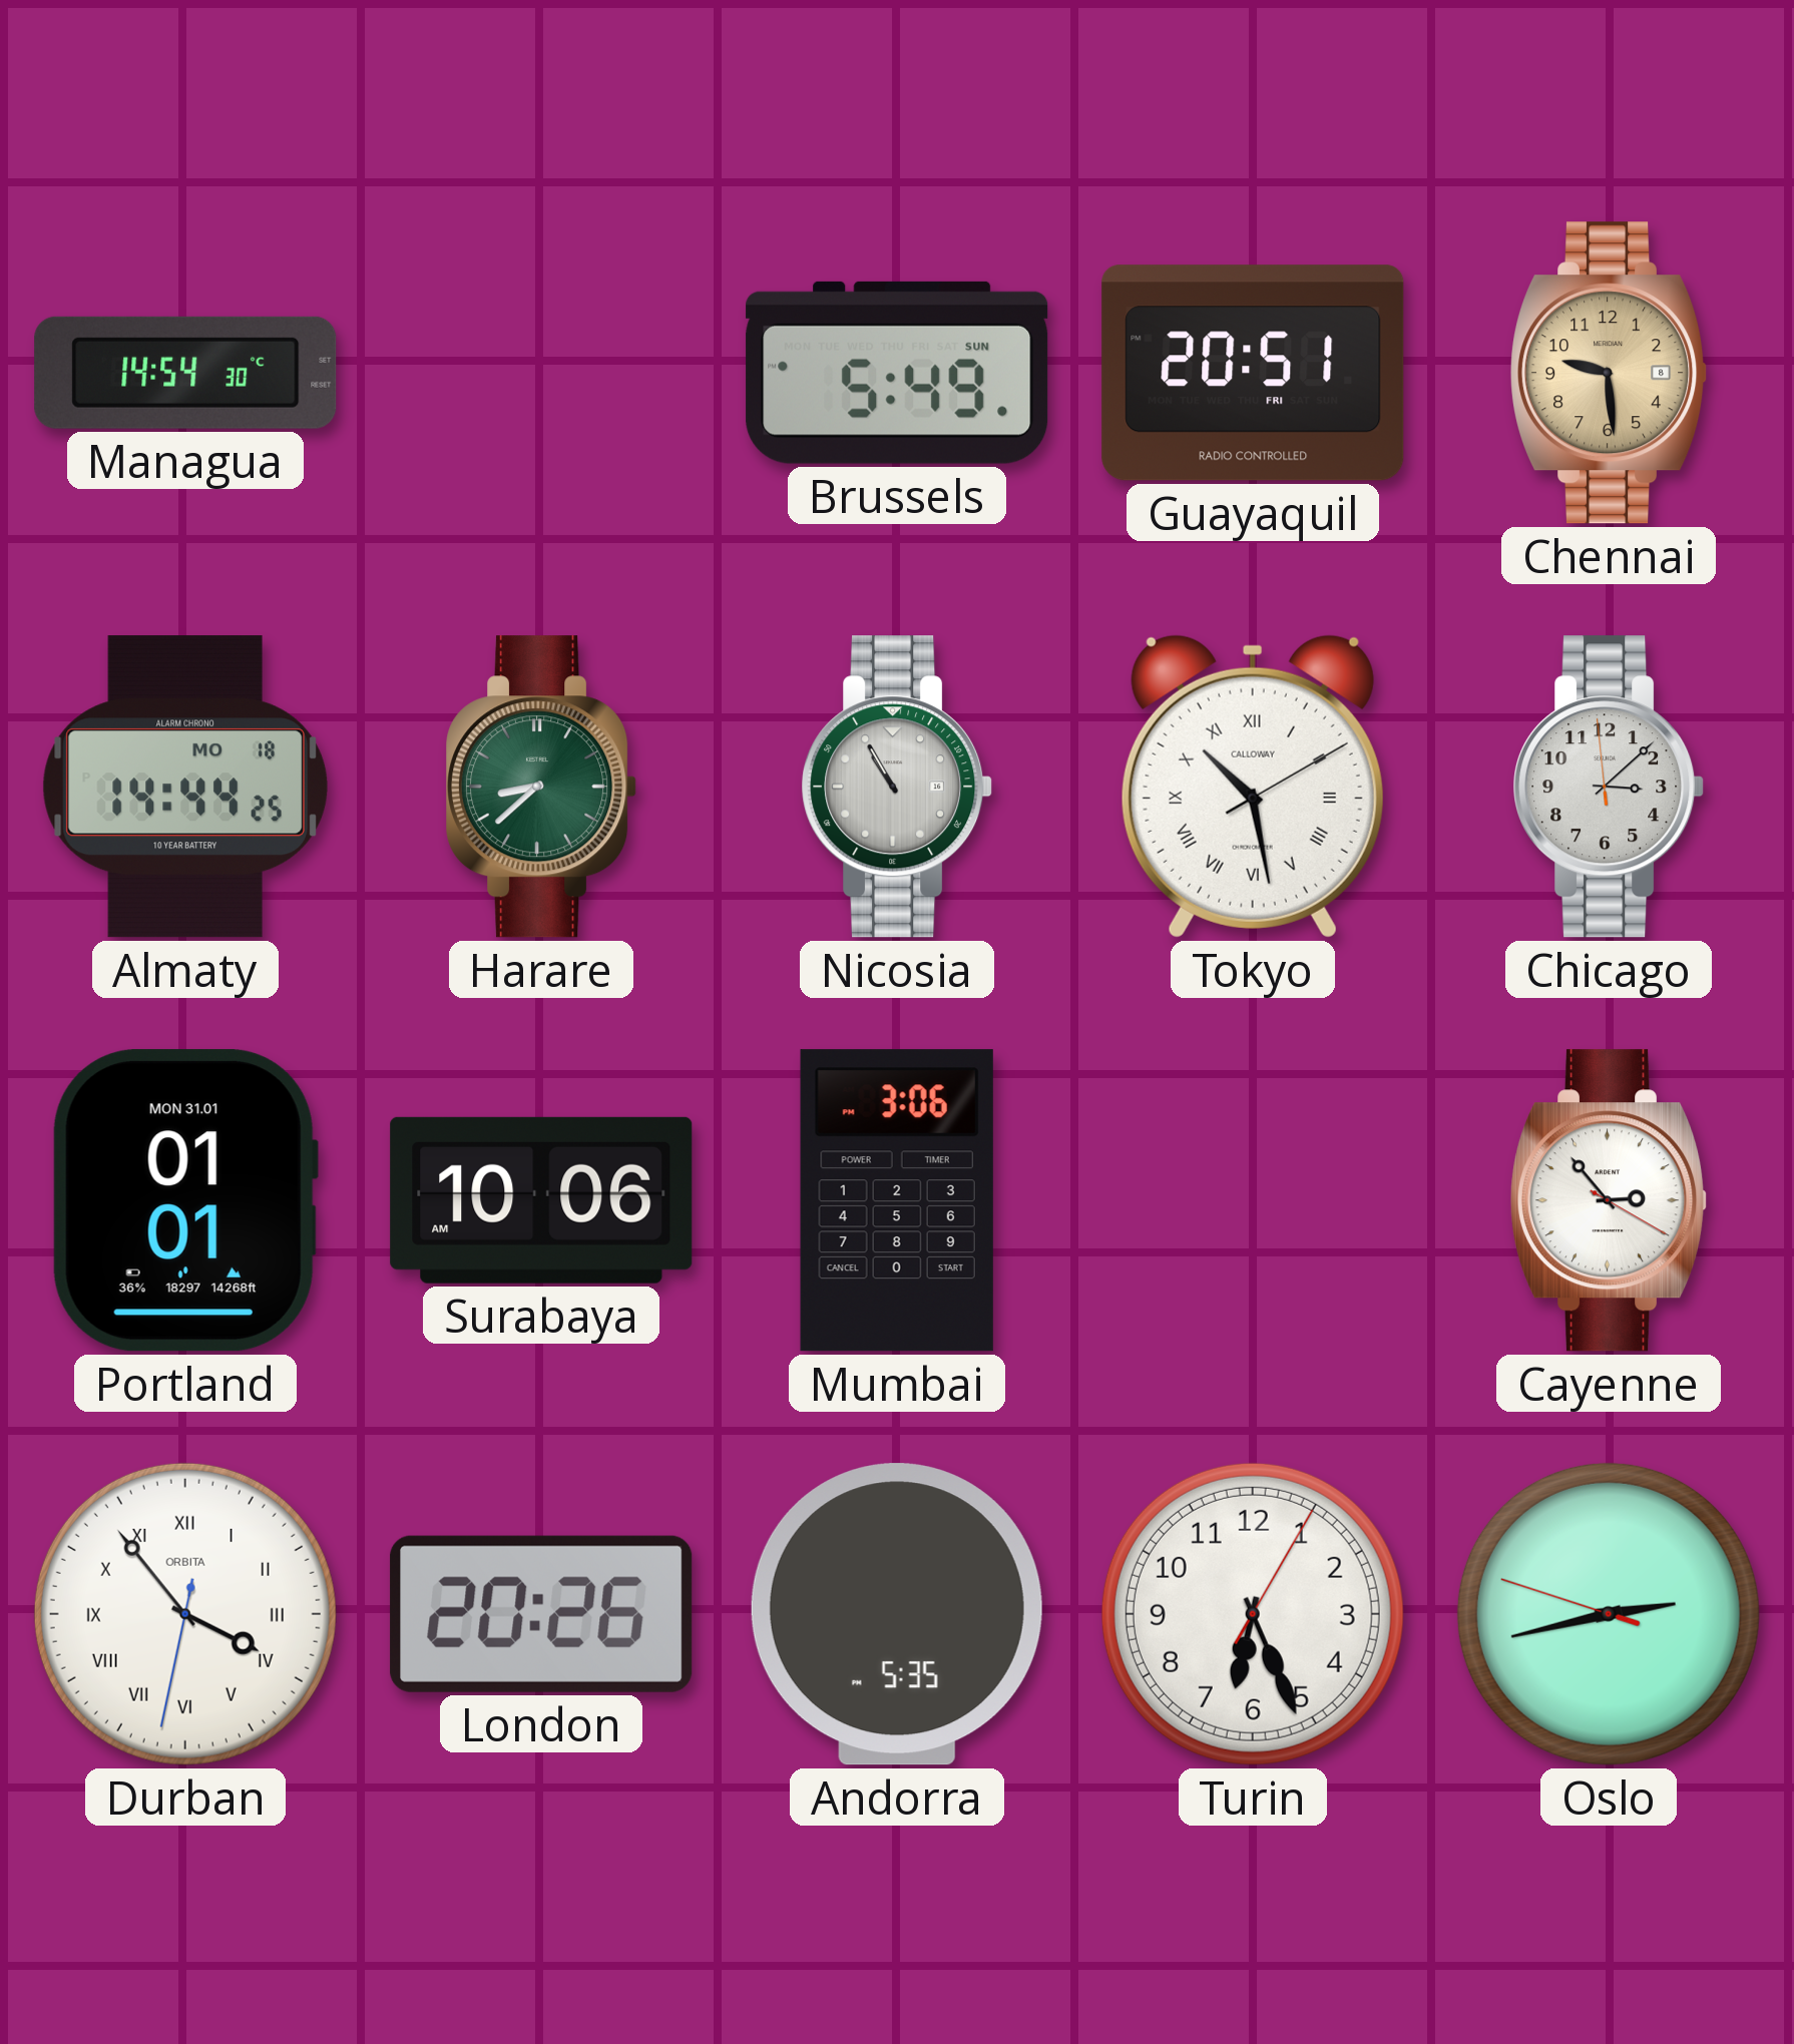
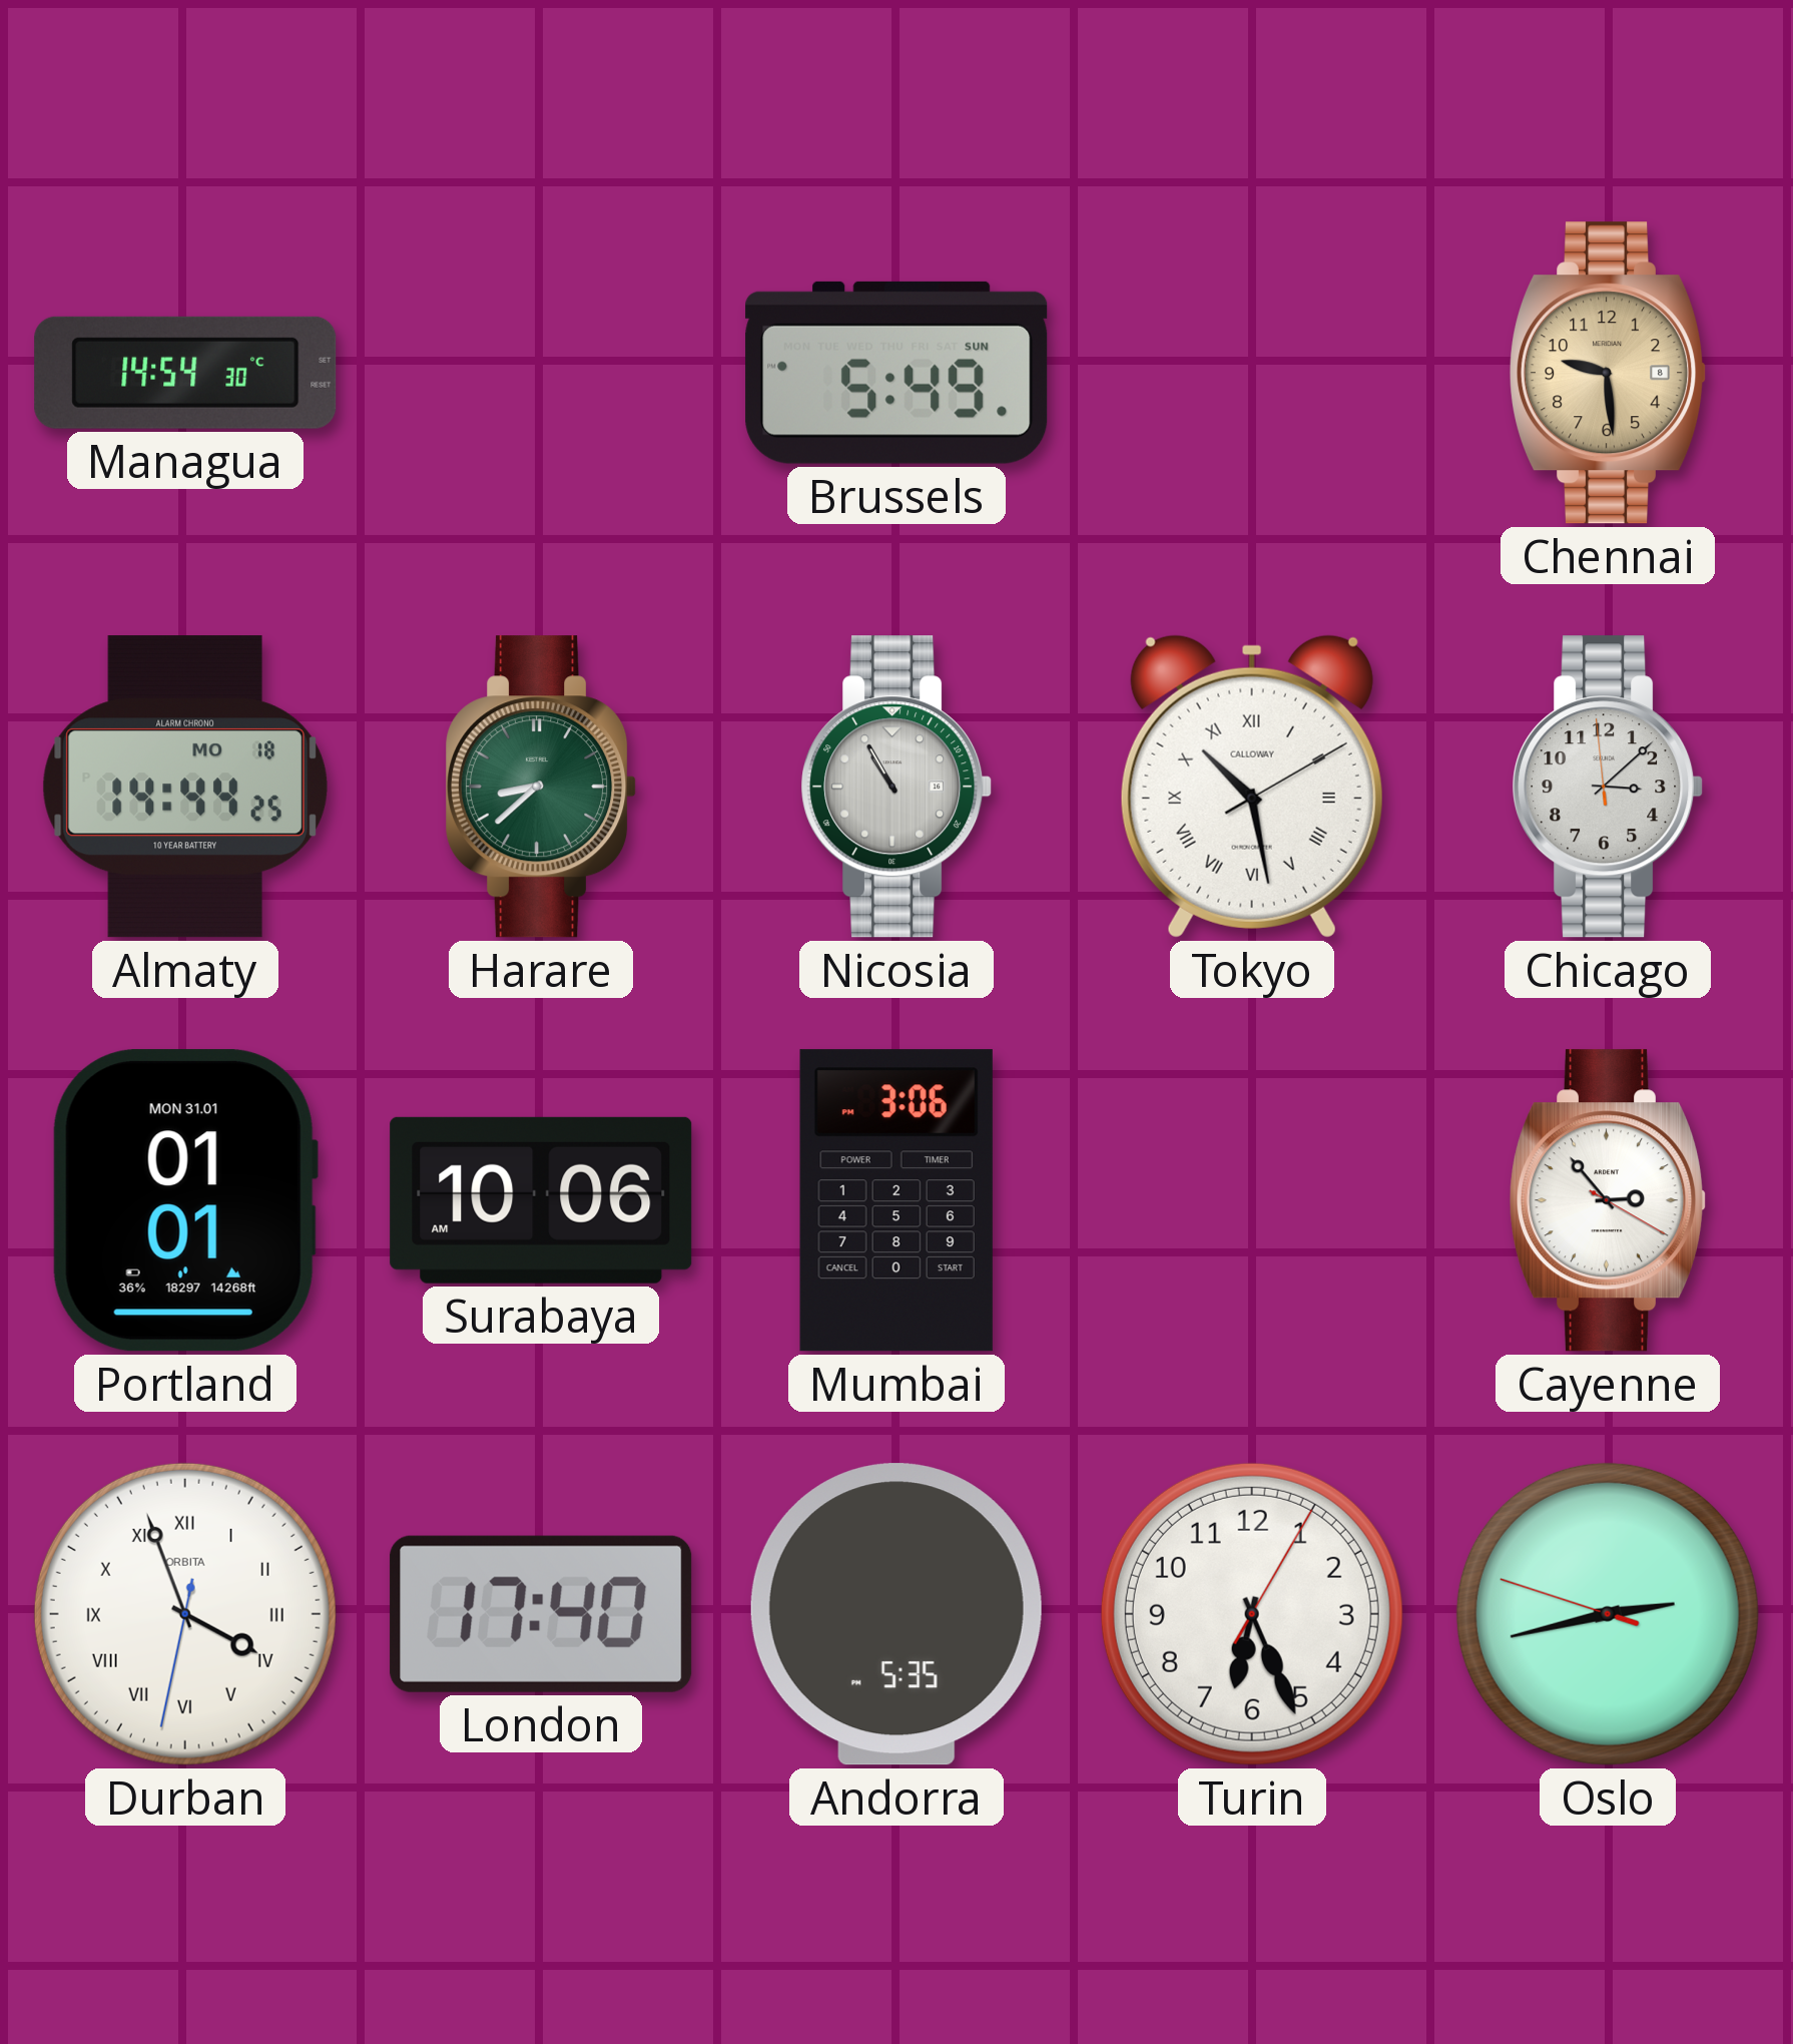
Guayaquil: 20:51 -> none
Durban: 3:53 -> 3:56
London: 20:26 -> 17:40
